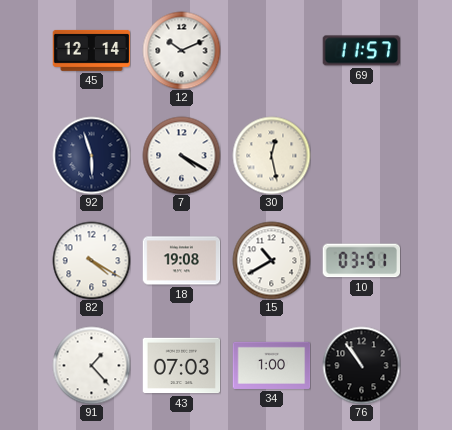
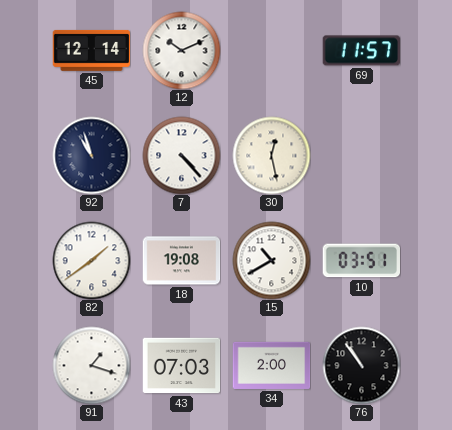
92: 5:57 -> 10:57
7: 4:20 -> 4:23
82: 4:20 -> 1:39
91: 1:23 -> 1:18
34: 1:00 -> 2:00
